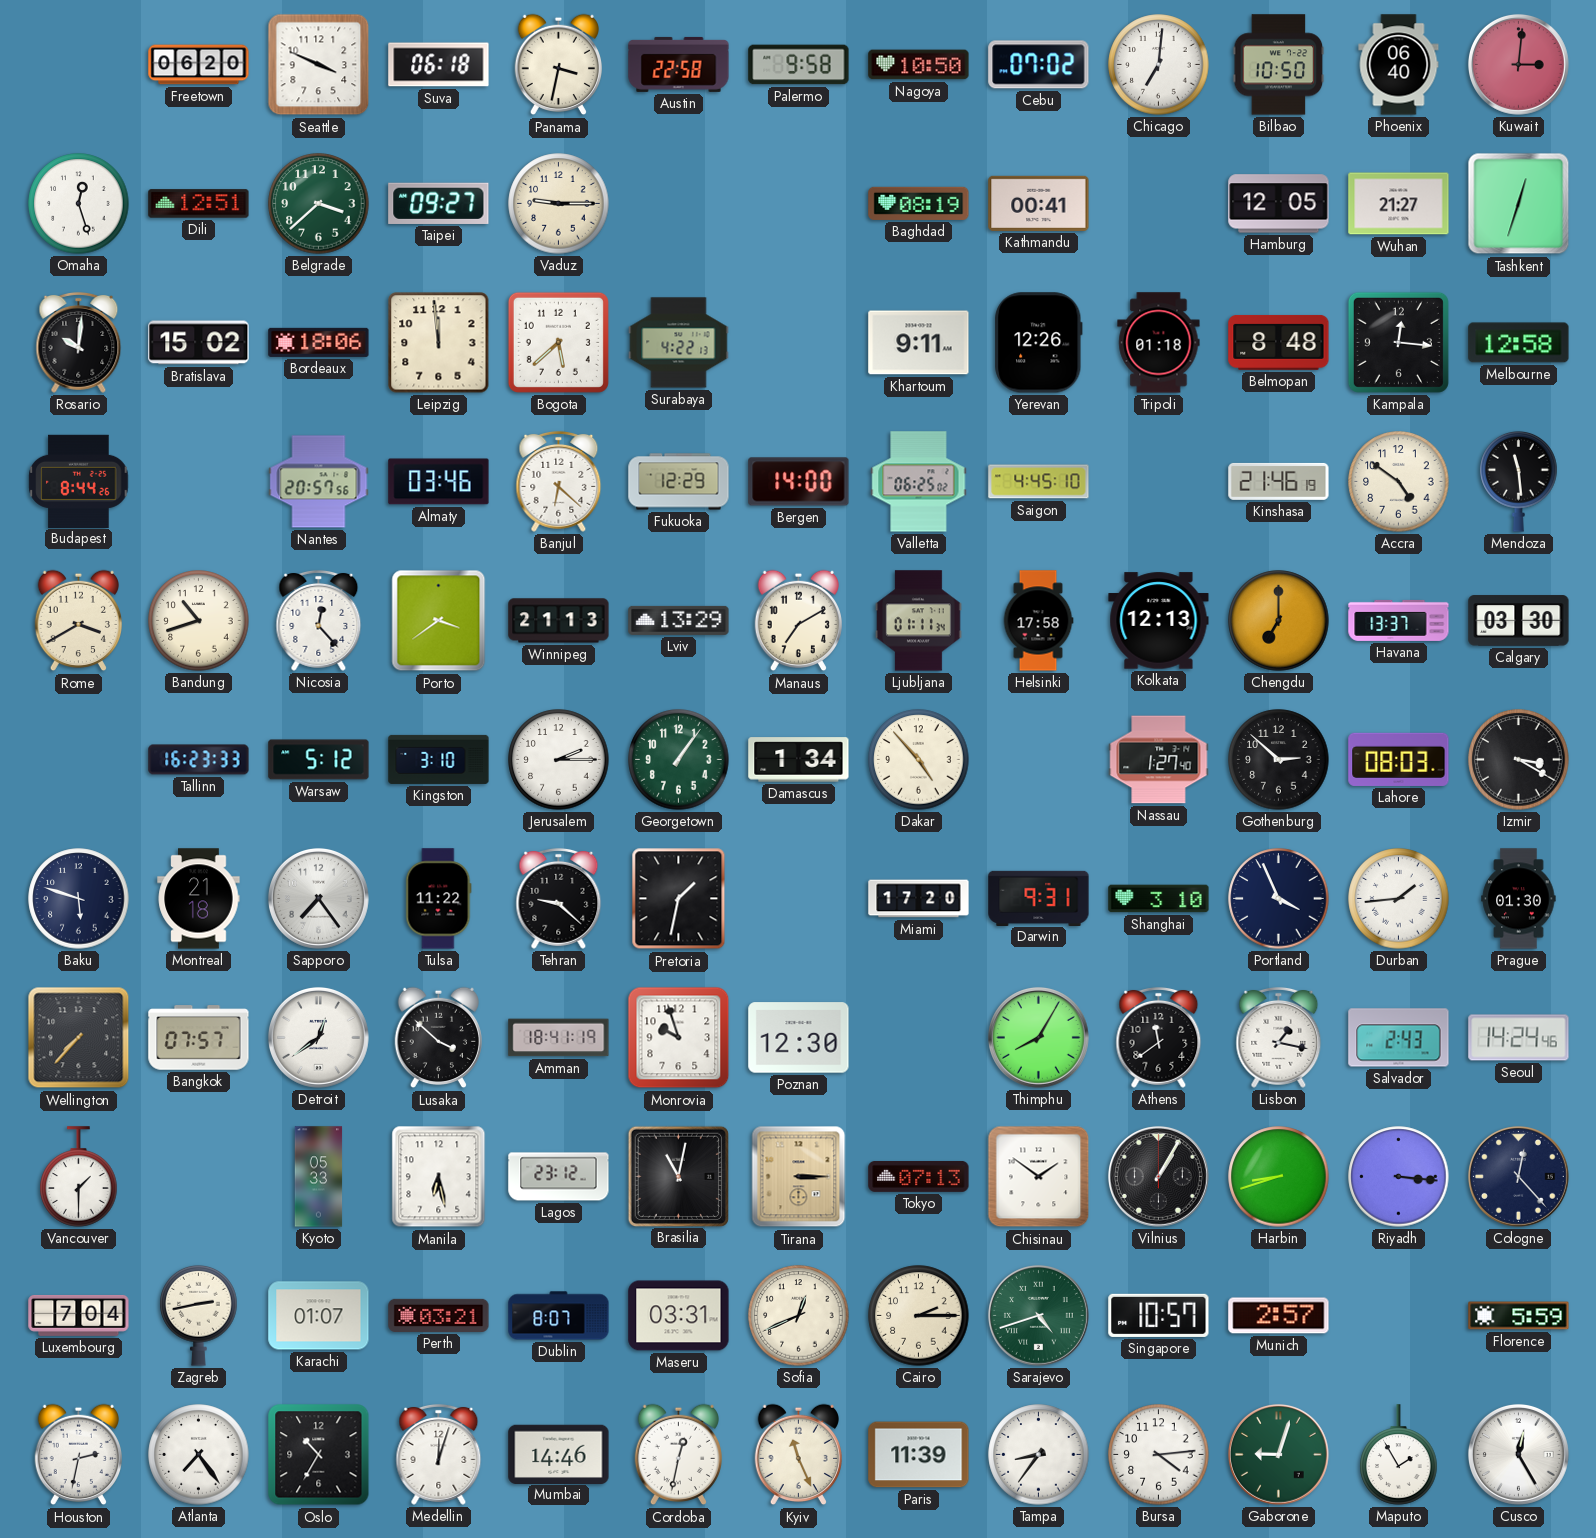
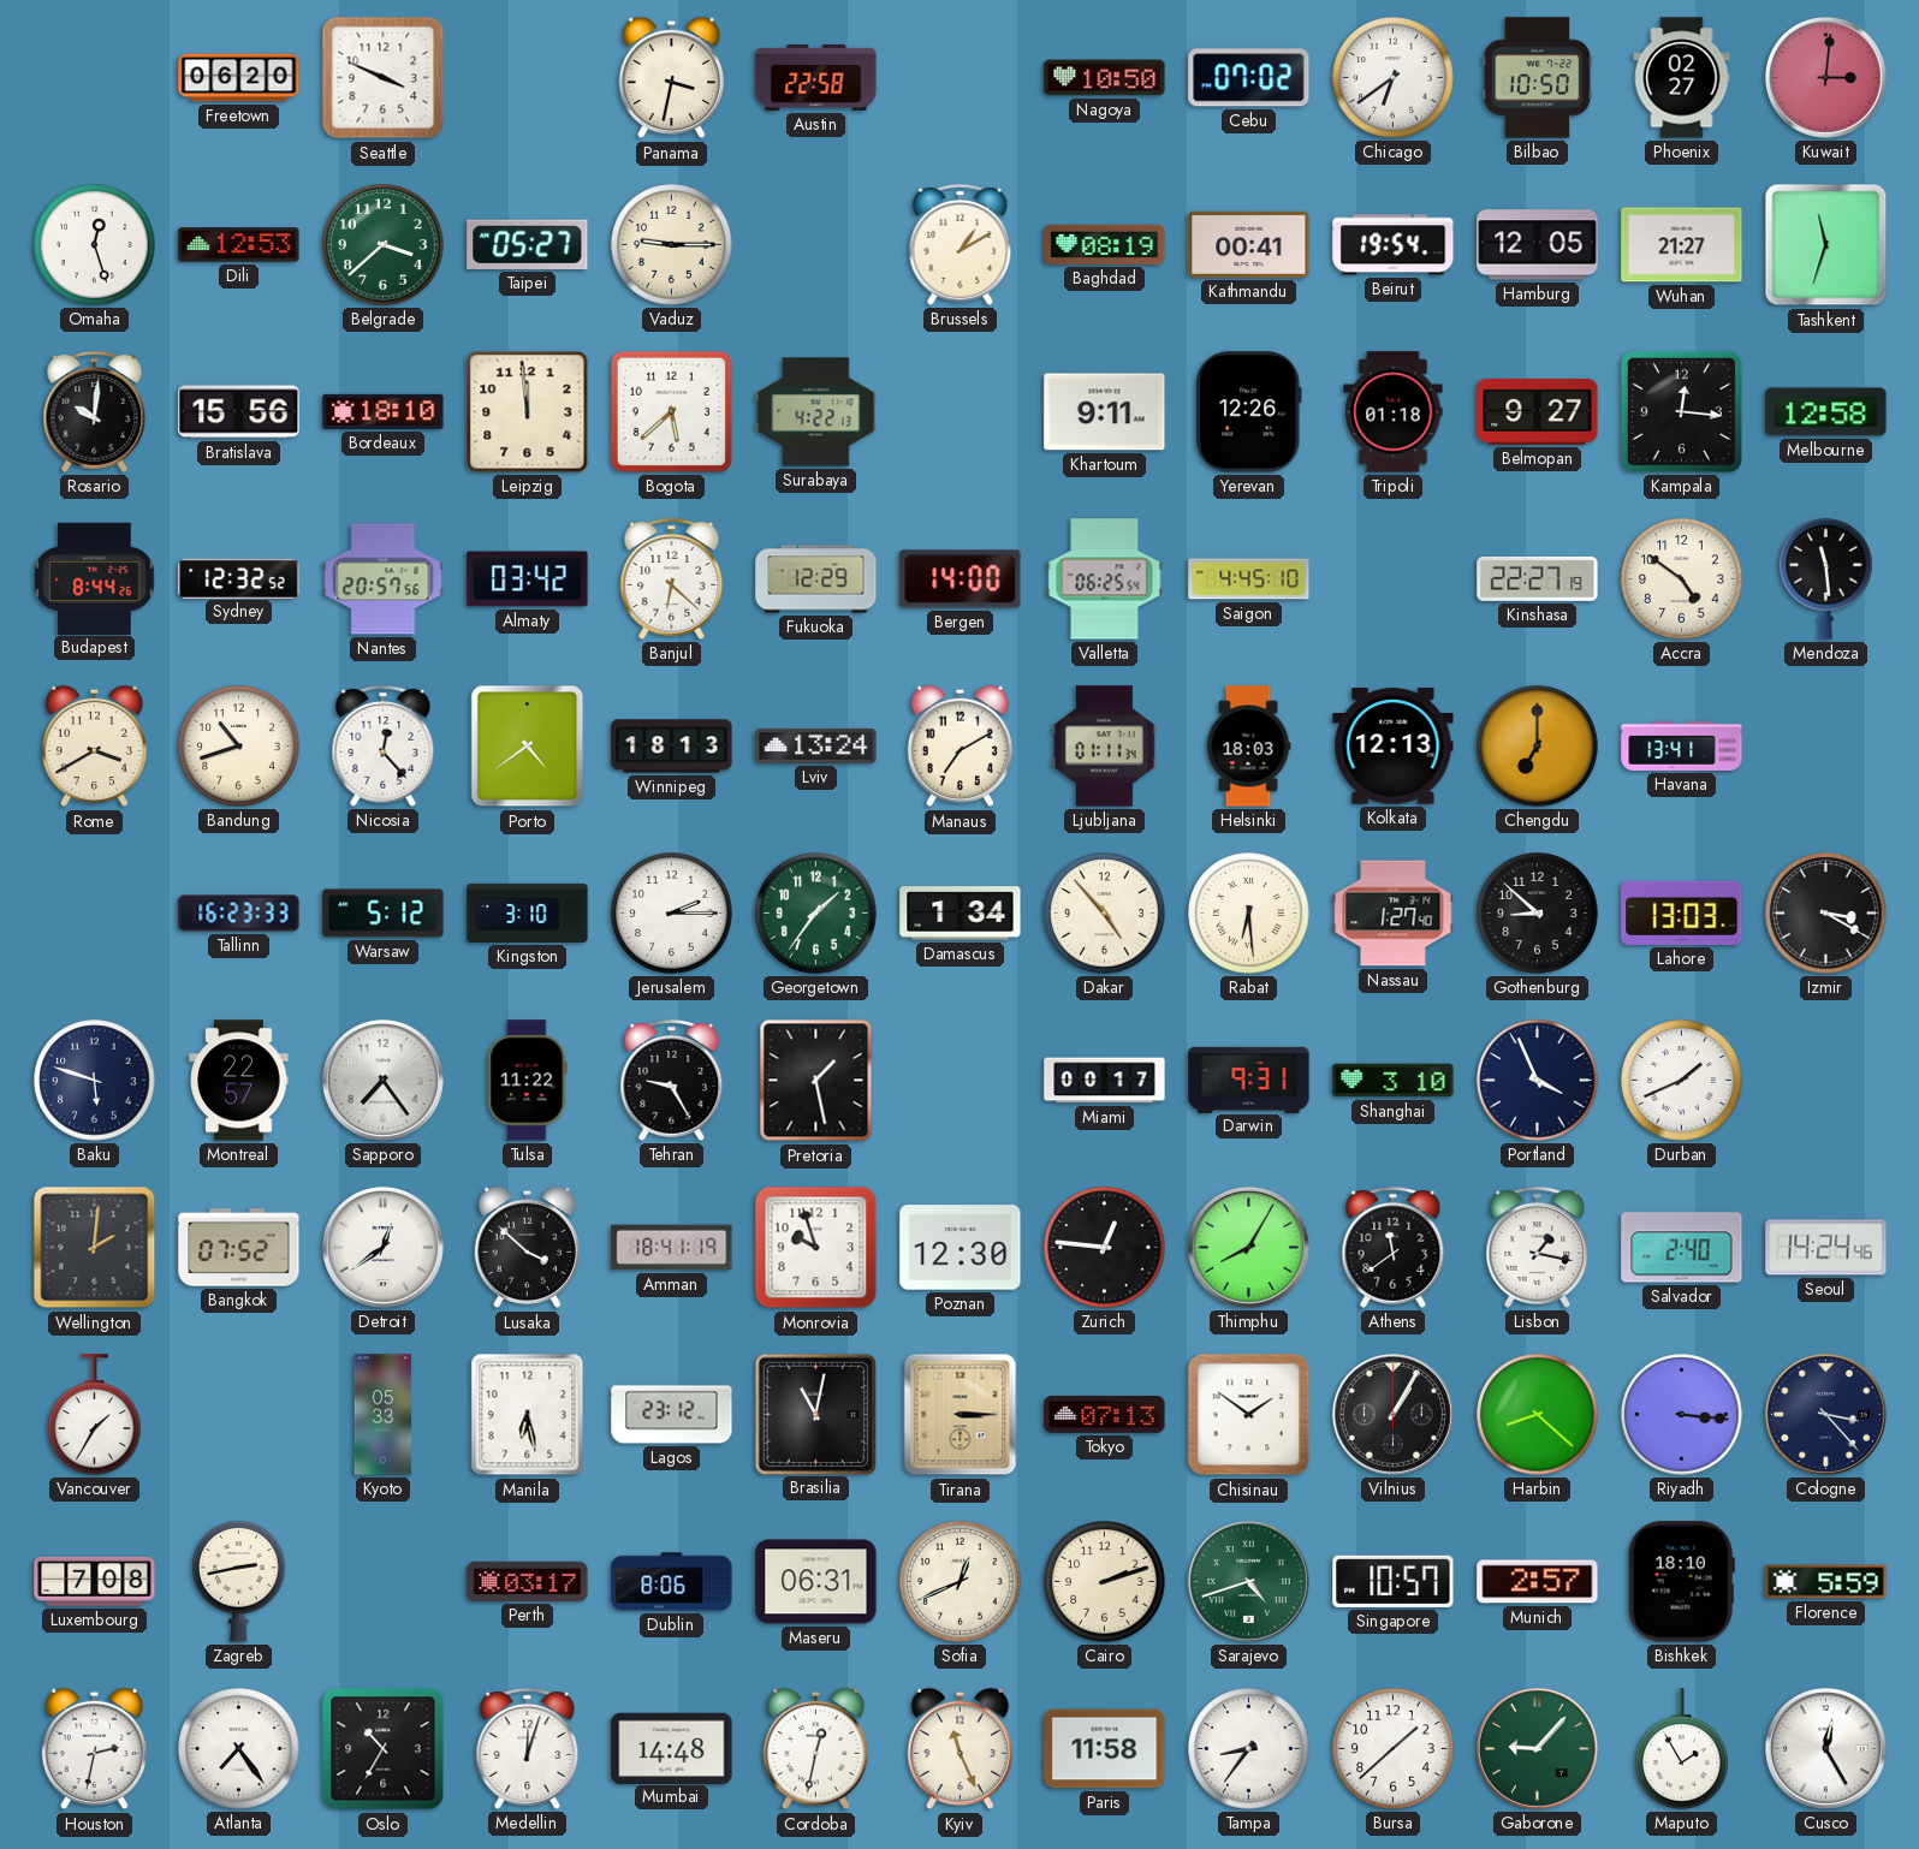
Suva: 06:18 -> none
Palermo: 9:58 -> none
Chicago: 7:01 -> 6:39
Phoenix: 06:40 -> 02:27
Dili: 12:51 -> 12:53
Taipei: 09:27 -> 05:27
Brussels: none -> 1:10
Beirut: none -> 19:54
Tashkent: 12:33 -> 11:33
Bratislava: 15:02 -> 15:56
Bordeaux: 18:06 -> 18:10
Belmopan: 8:48 -> 9:27
Sydney: none -> 12:32
Almaty: 03:46 -> 03:42
Valletta: 06:25:02 -> 06:25:54
Kinshasa: 21:46 -> 22:27
Porto: 3:39 -> 4:39
Winnipeg: 21:13 -> 18:13
Lviv: 13:29 -> 13:24
Helsinki: 17:58 -> 18:03
Havana: 13:37 -> 13:41
Calgary: 03:30 -> none
Georgetown: 1:06 -> 1:36
Rabat: none -> 6:29
Gothenburg: 2:52 -> 8:52
Lahore: 08:03 -> 13:03
Montreal: 21:18 -> 22:57
Tehran: 9:22 -> 9:25
Pretoria: 1:32 -> 1:28
Miami: 17:20 -> 00:17
Durban: 1:44 -> 1:41
Prague: 01:30 -> none
Wellington: 7:37 -> 2:01
Bangkok: 07:57 -> 07:52
Zurich: none -> 12:46
Salvador: 2:43 -> 2:40
Vancouver: 1:30 -> 1:35
Harbin: 8:42 -> 8:22
Cologne: 12:23 -> 3:23
Luxembourg: 7:04 -> 7:08
Karachi: 01:07 -> none
Perth: 03:21 -> 03:17
Dublin: 8:07 -> 8:06
Maseru: 03:31 -> 06:31
Cairo: 2:15 -> 2:12
Bishkek: none -> 18:10
Mumbai: 14:46 -> 14:48
Paris: 11:39 -> 11:58
Bursa: 4:14 -> 1:38
Gaborone: 9:03 -> 9:07
